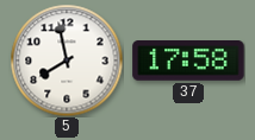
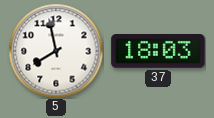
37: 17:58 -> 18:03
